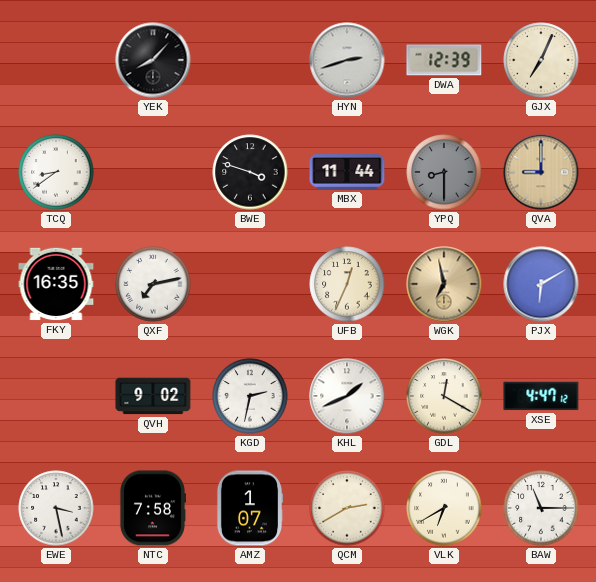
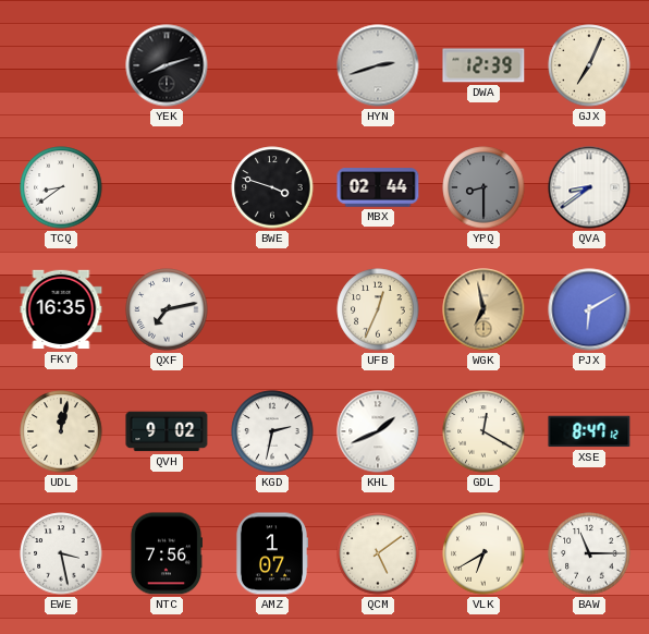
YEK: 8:07 -> 8:12
MBX: 11:44 -> 02:44
QVA: 9:00 -> 8:39
QVA dial: champagne -> white
UDL: none -> 12:02
XSE: 4:47 -> 8:47
NTC: 7:58 -> 7:56
QCM: 2:40 -> 5:09
